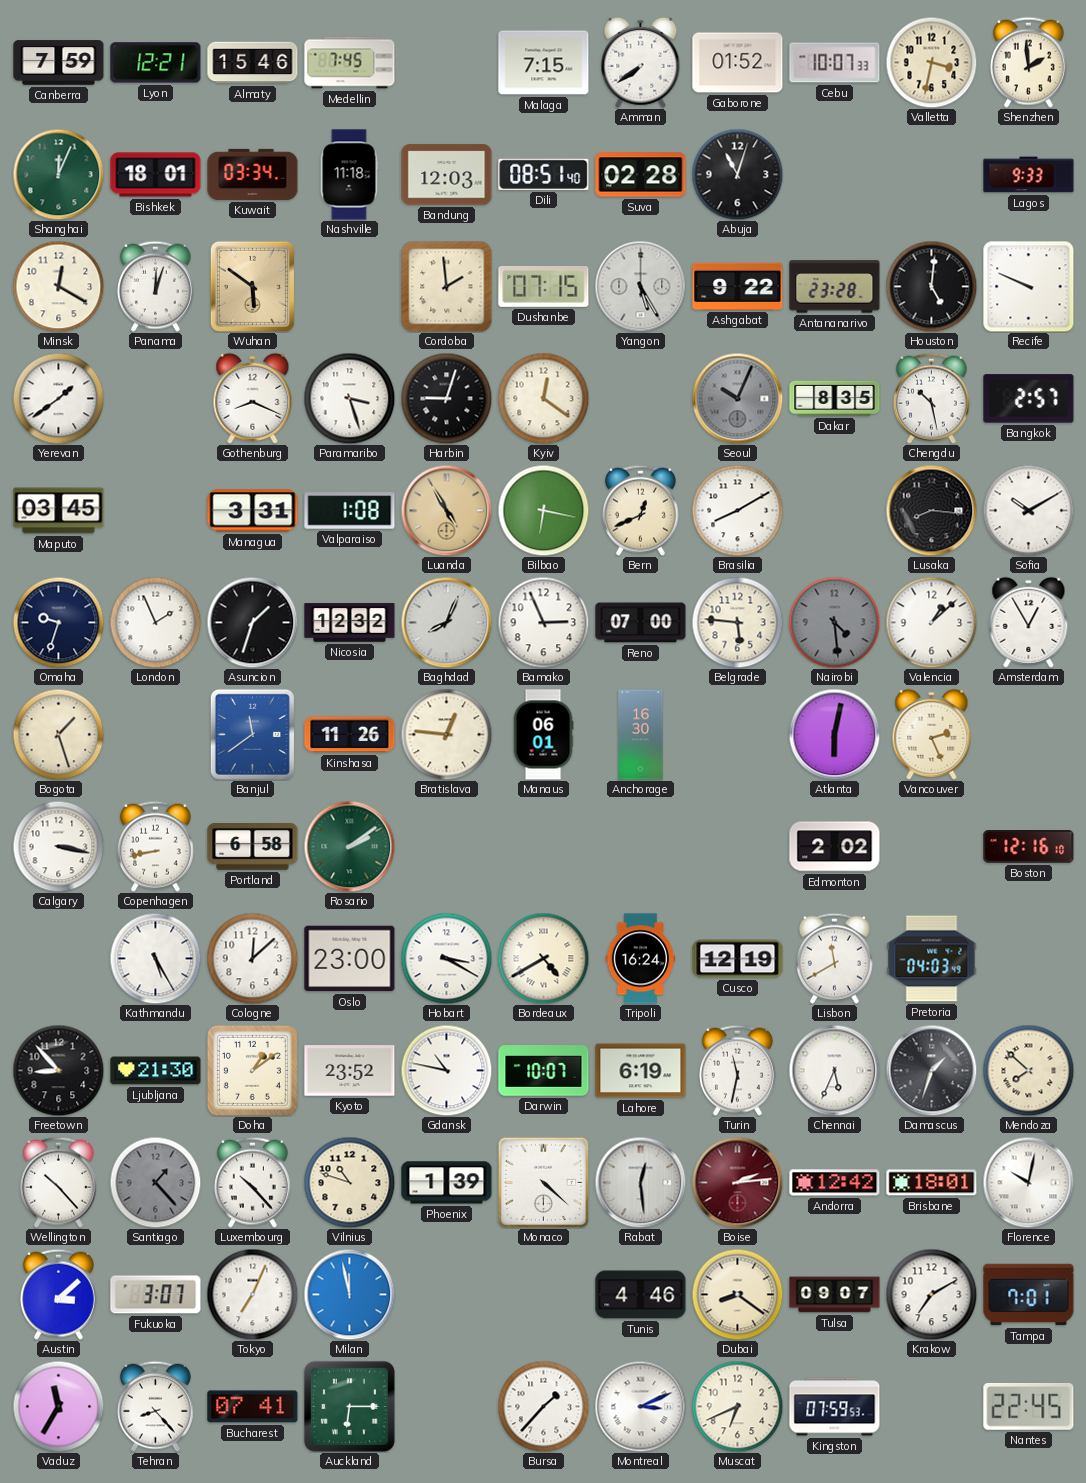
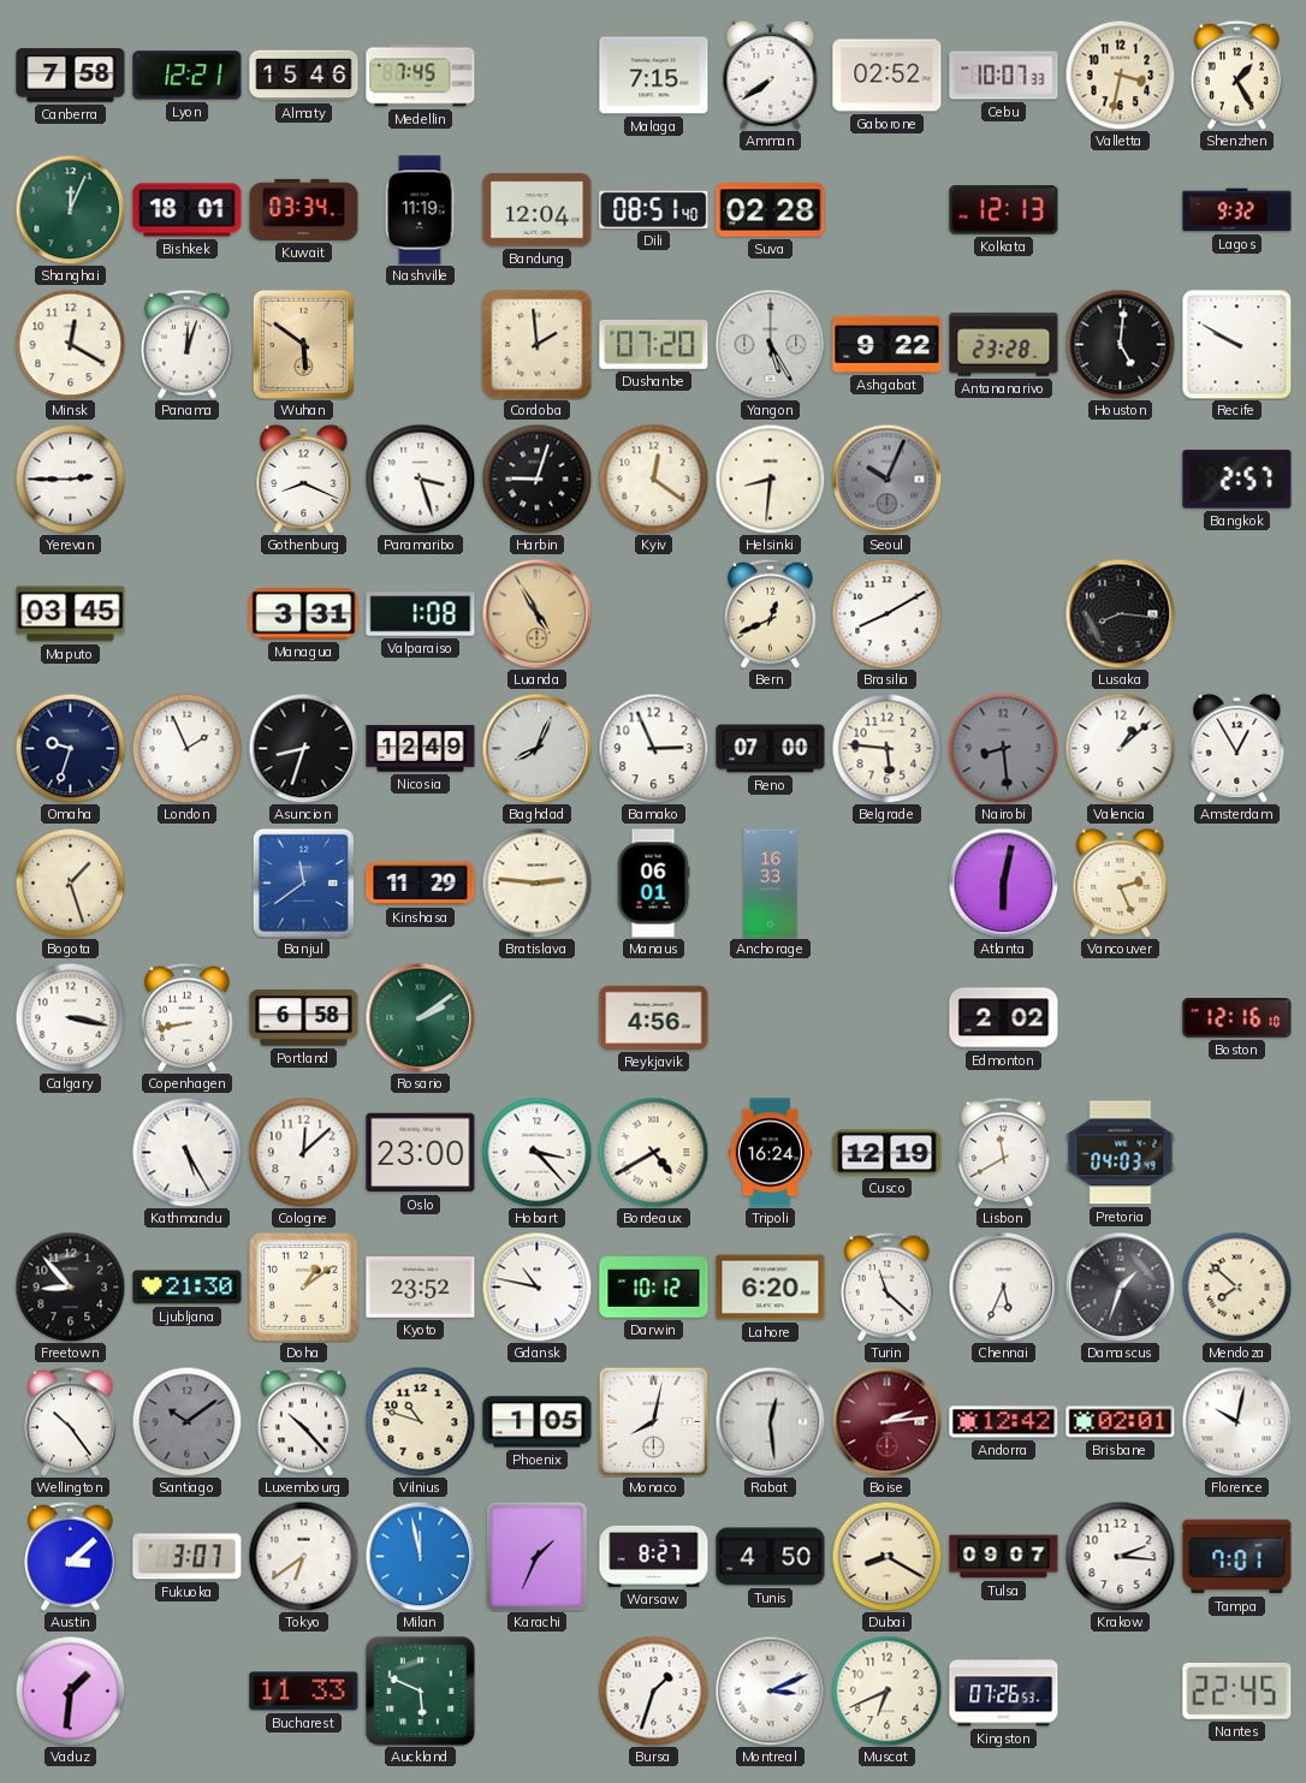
Canberra: 7:59 -> 7:58
Gaborone: 01:52 -> 02:52
Shenzhen: 1:59 -> 1:25
Nashville: 11:18 -> 11:19
Bandung: 12:03 -> 12:04
Abuja: 11:03 -> none
Kolkata: none -> 12:13
Lagos: 9:33 -> 9:32
Dushanbe: 07:15 -> 07:20
Recife: 9:49 -> 9:50
Yerevan: 1:39 -> 2:45
Helsinki: none -> 8:31
Dakar: 8:35 -> none
Chengdu: 10:28 -> none
Bilbao: 6:17 -> none
Sofia: 10:10 -> none
Asuncion: 1:33 -> 8:33
Nicosia: 12:32 -> 12:49
Nairobi: 4:29 -> 8:29
Kinshasa: 11:26 -> 11:29
Bratislava: 12:46 -> 2:46
Anchorage: 16:30 -> 16:33
Reykjavik: none -> 4:56
Hobart: 3:20 -> 3:23
Darwin: 10:07 -> 10:12
Lahore: 6:19 -> 6:20
Turin: 11:32 -> 11:22
Wellington: 10:23 -> 10:24
Santiago: 1:23 -> 10:09
Phoenix: 1:39 -> 1:05
Monaco: 4:22 -> 8:02
Brisbane: 18:01 -> 02:01
Tokyo: 7:04 -> 6:39
Karachi: none -> 1:34
Warsaw: none -> 8:27
Tunis: 4:46 -> 4:50
Dubai: 8:21 -> 8:20
Krakow: 7:10 -> 2:16
Vaduz: 11:35 -> 1:31
Tehran: 8:23 -> none
Bucharest: 07:41 -> 11:33
Auckland: 6:15 -> 5:49
Bursa: 1:37 -> 1:33
Kingston: 07:59 -> 07:26
